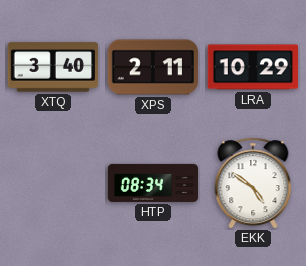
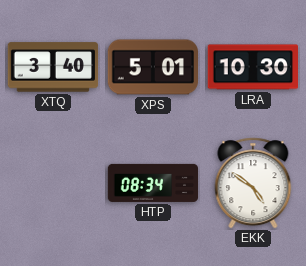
XPS: 2:11 -> 5:01
LRA: 10:29 -> 10:30
